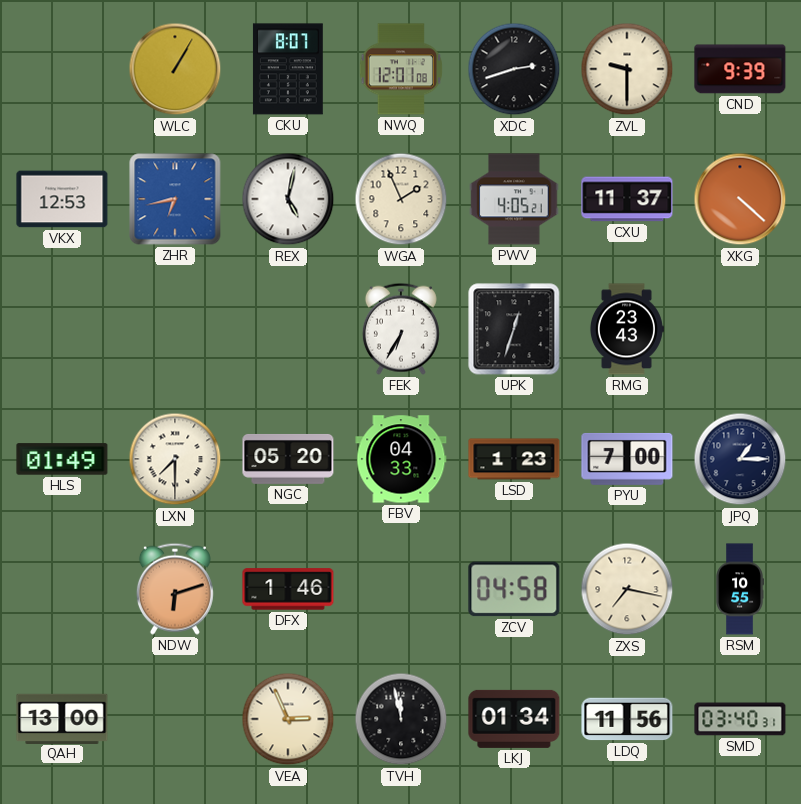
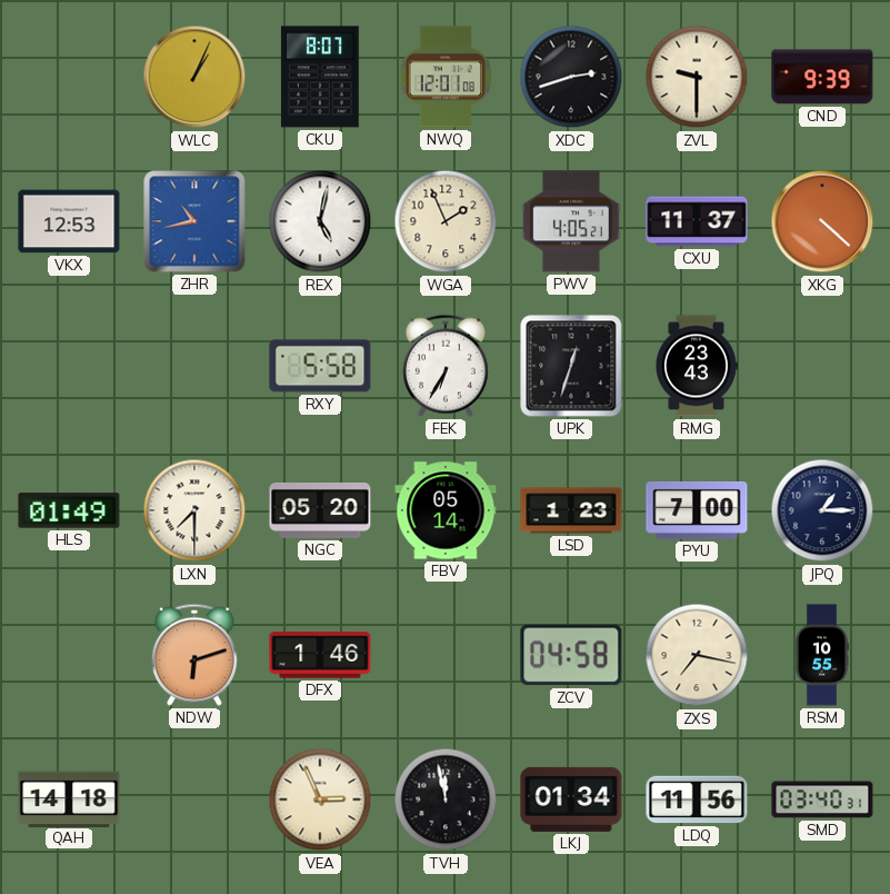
WLC: 1:05 -> 1:04
ZHR: 6:43 -> 10:43
RXY: none -> 5:58
FBV: 04:33 -> 05:14
QAH: 13:00 -> 14:18
